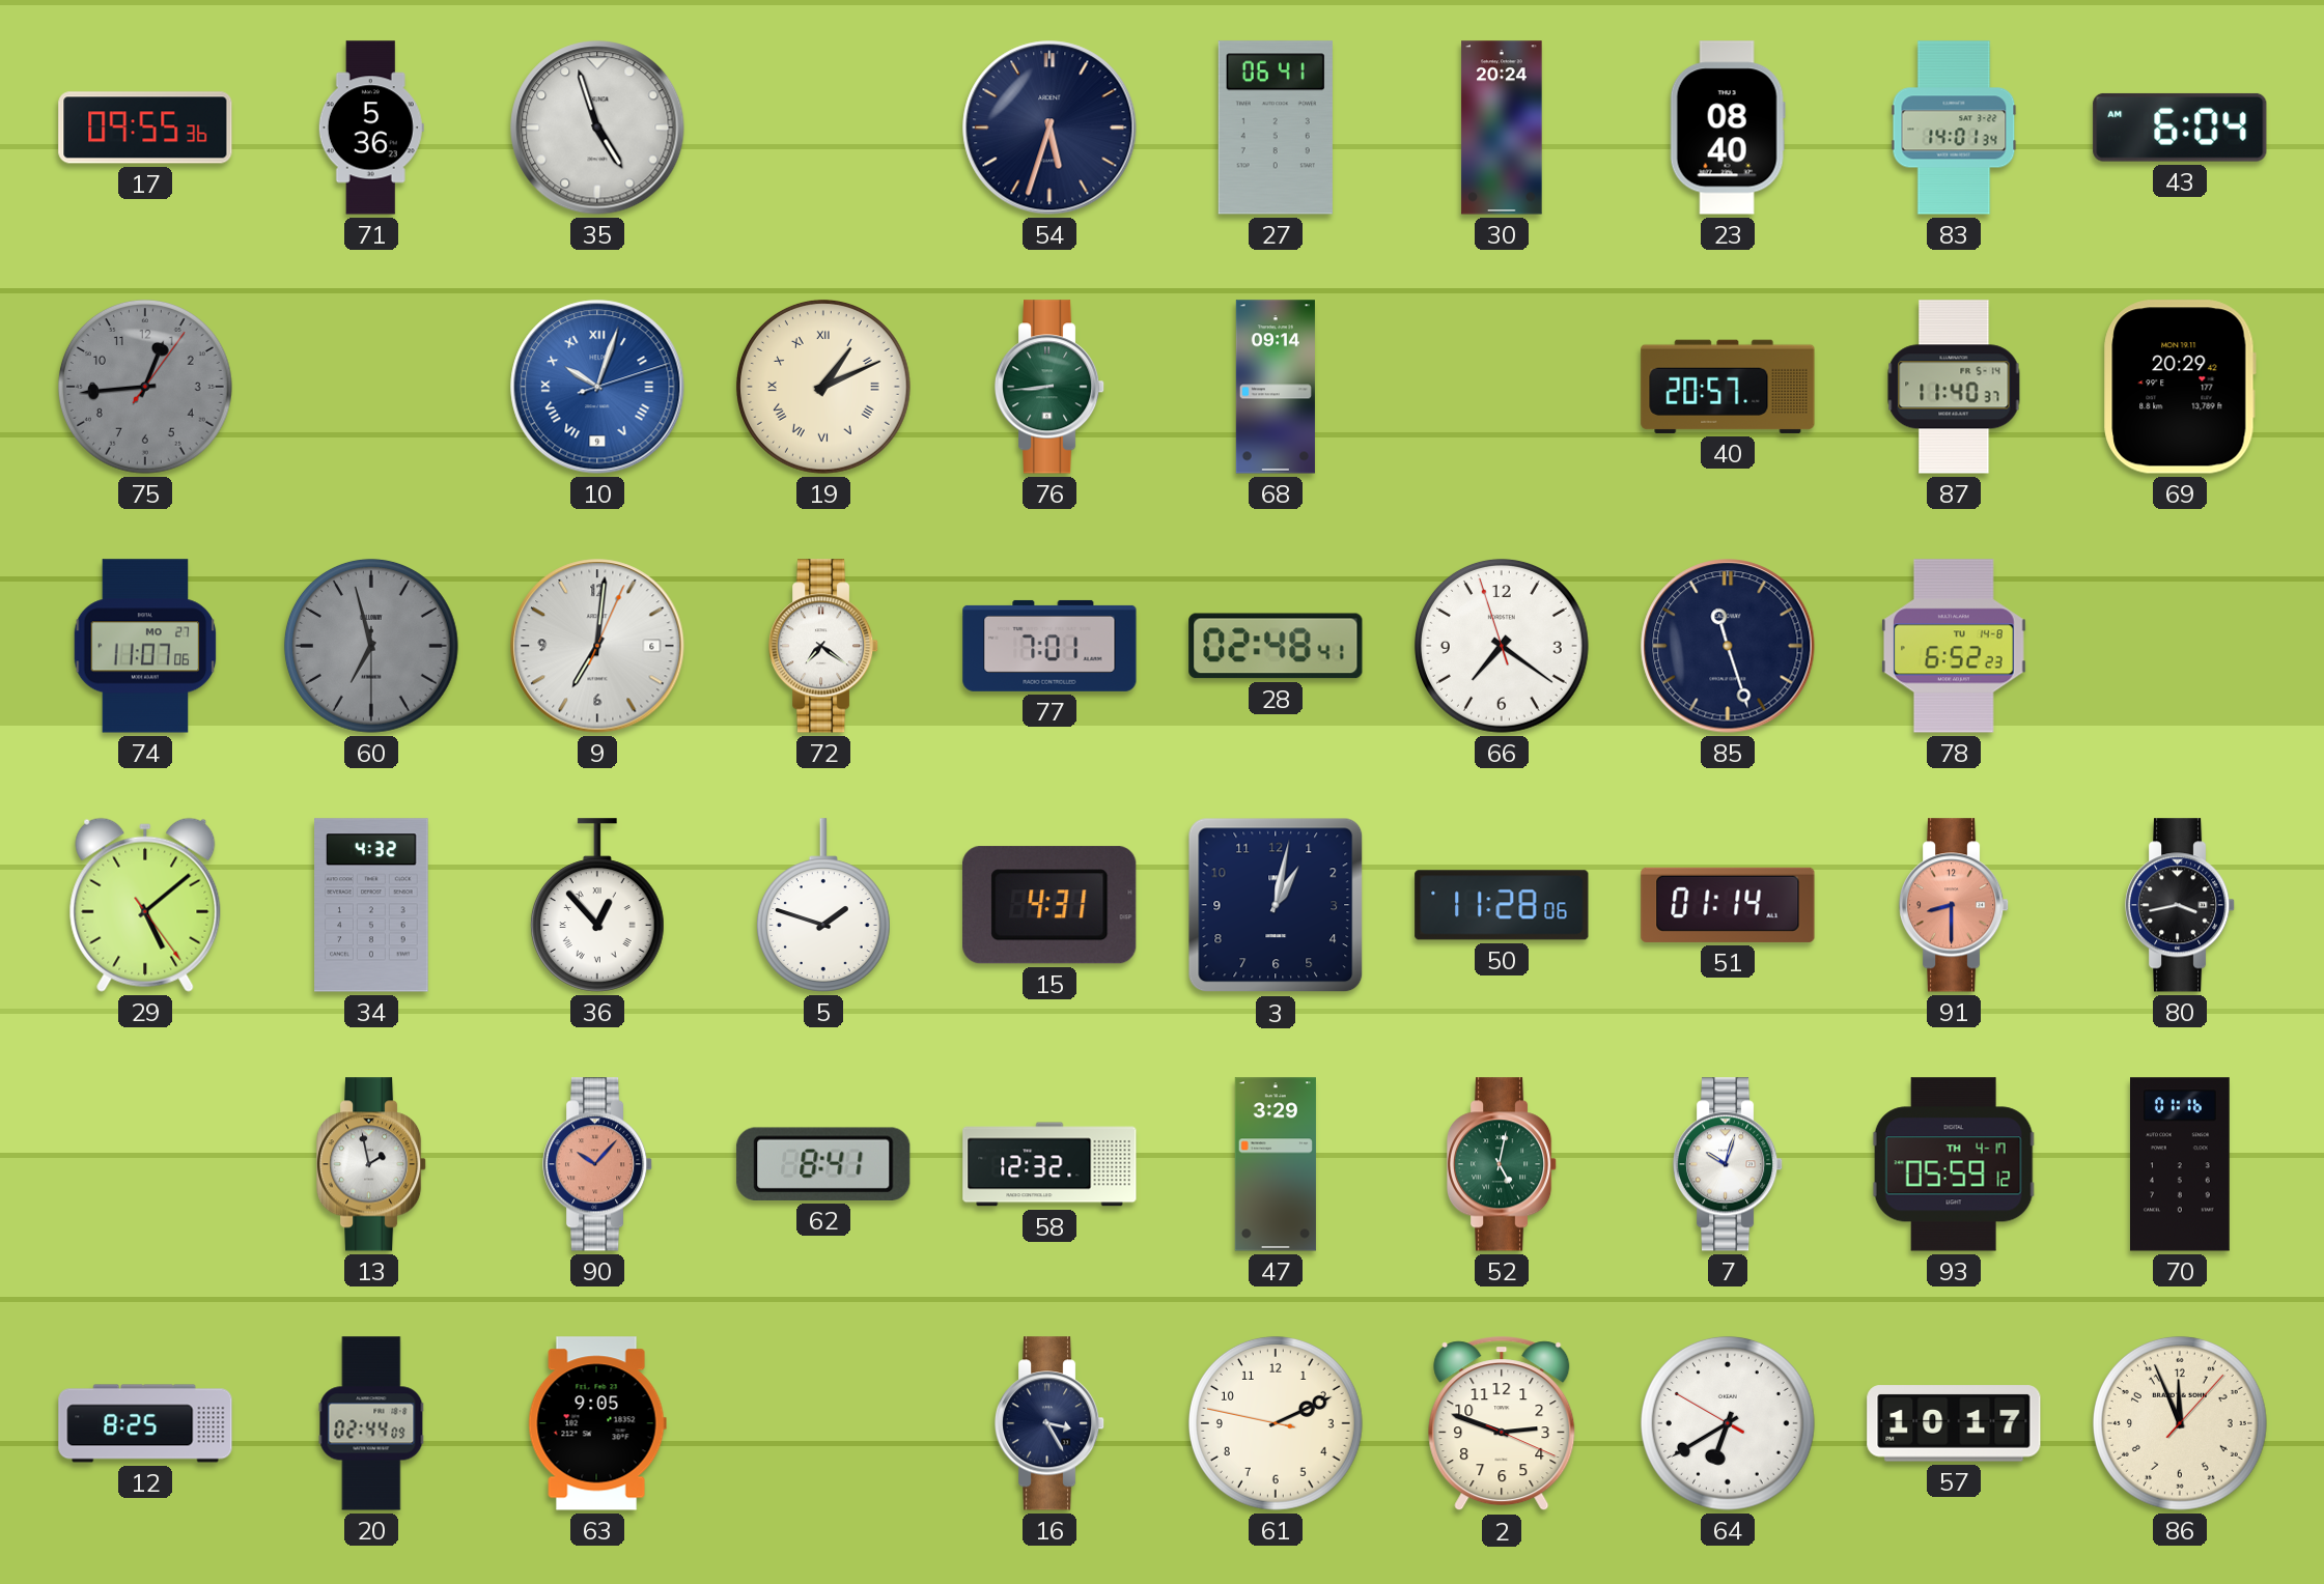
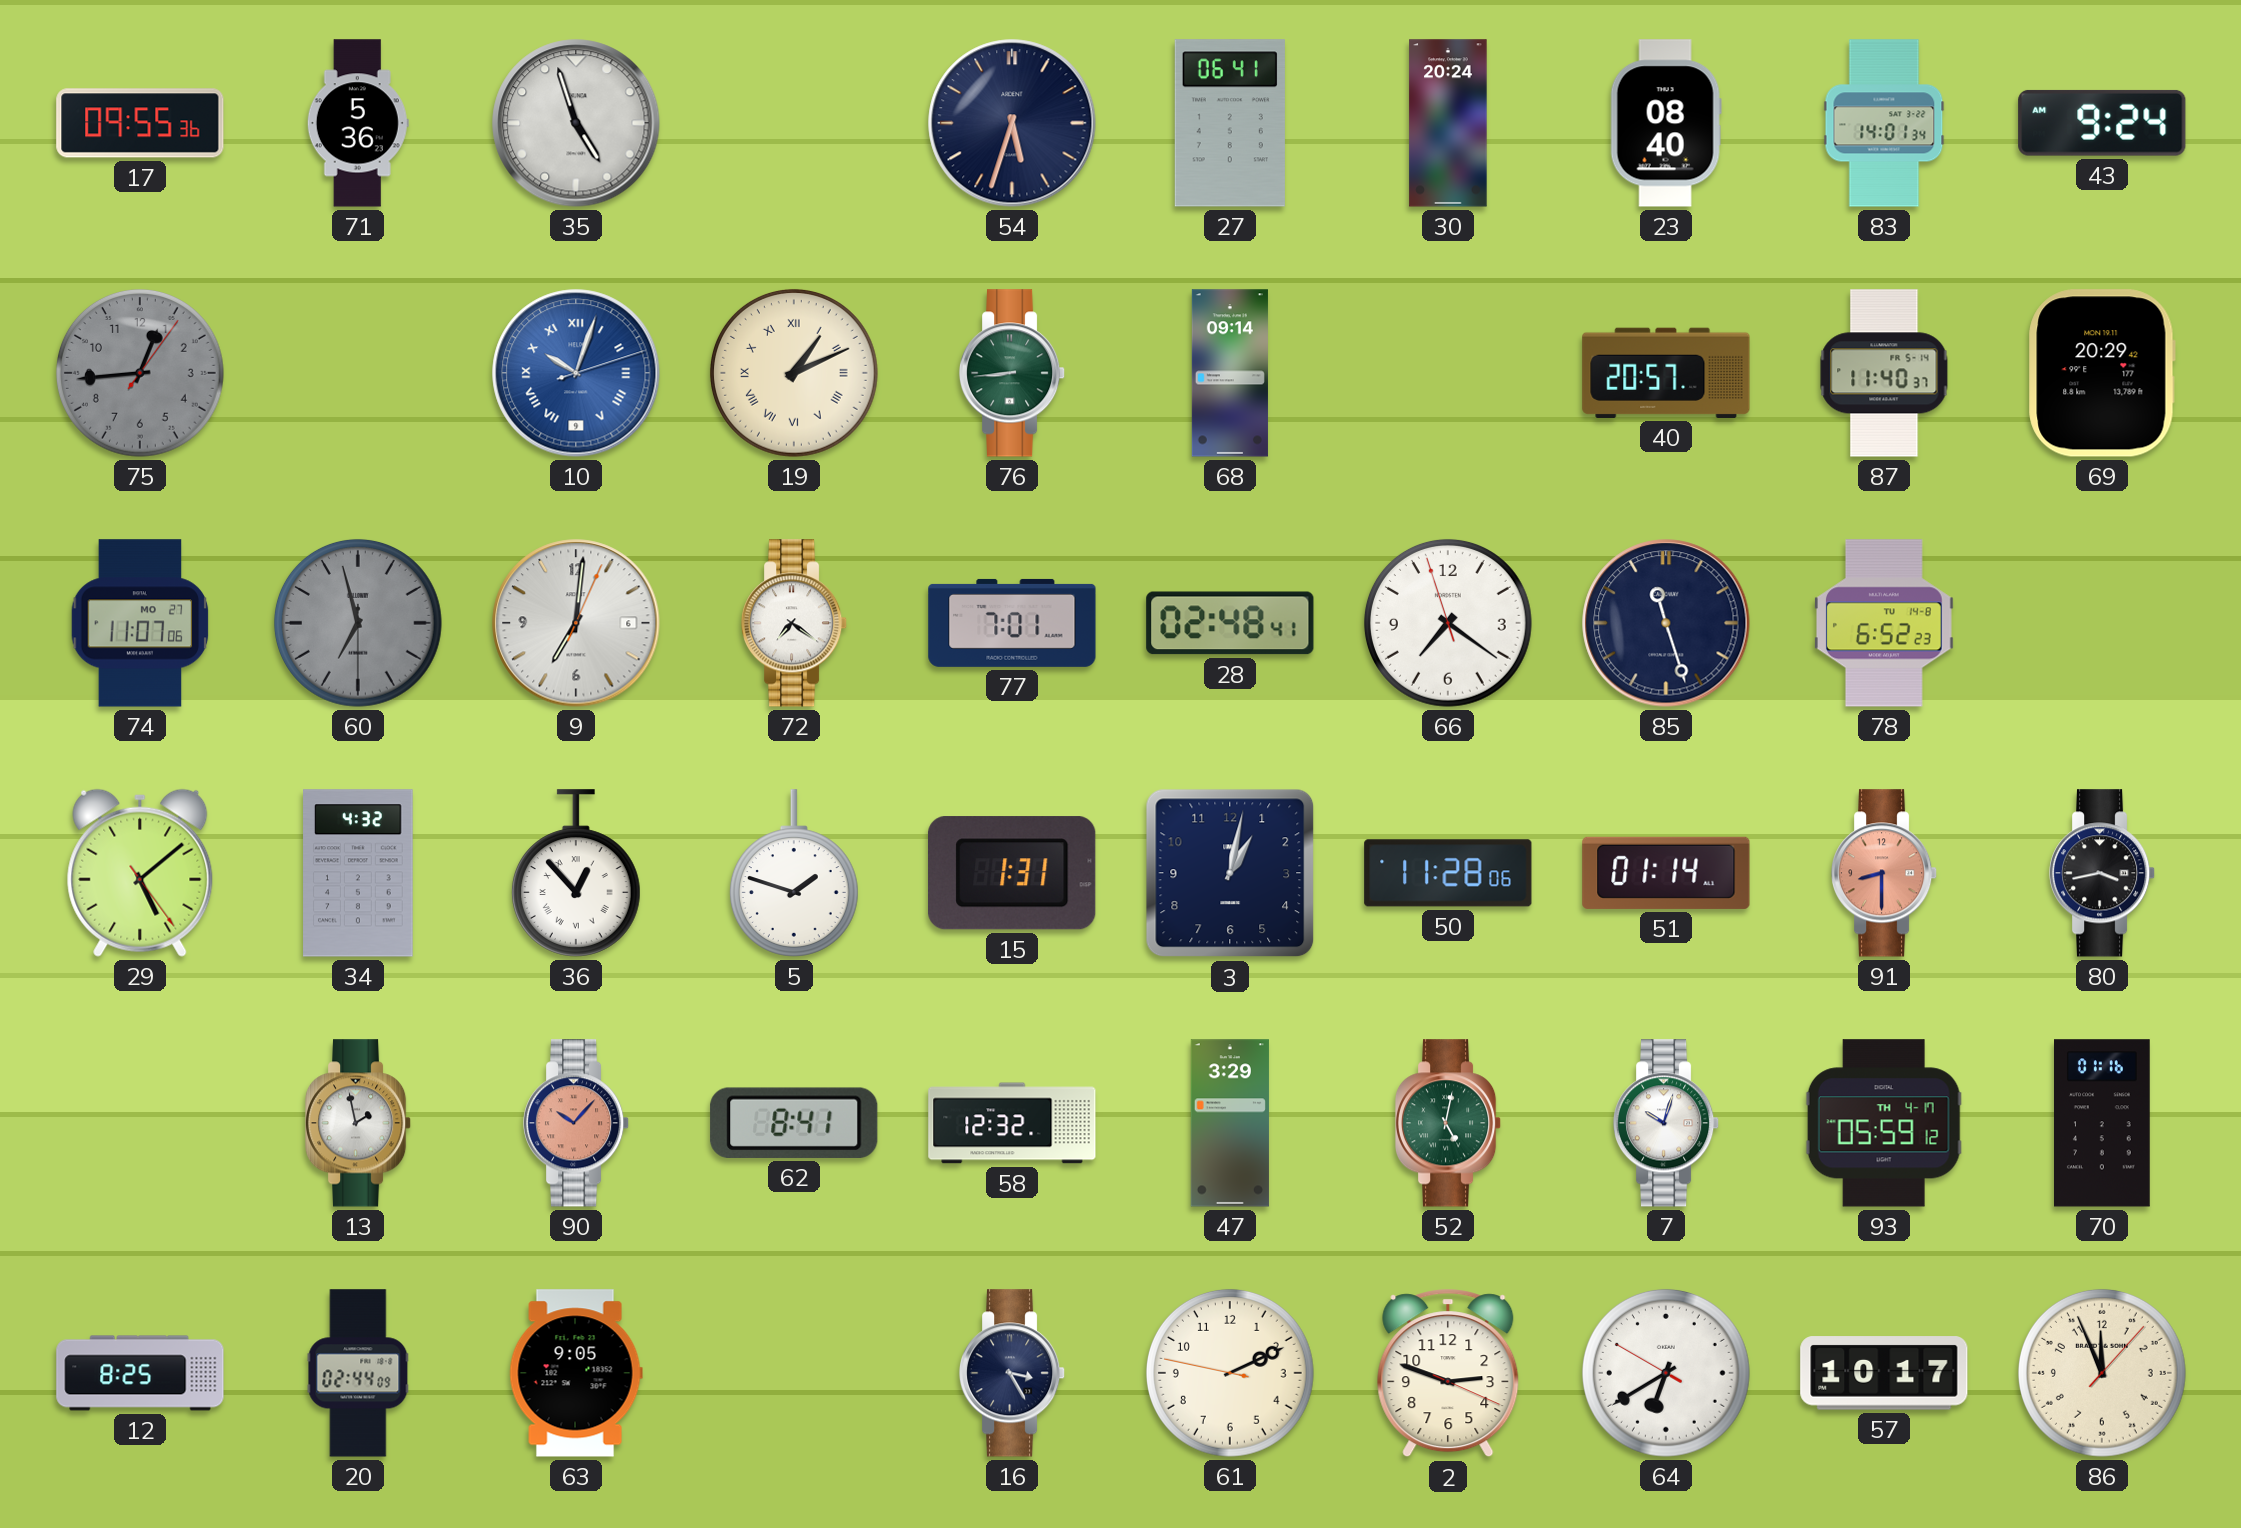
43: 6:04 -> 9:24
15: 4:31 -> 1:31
